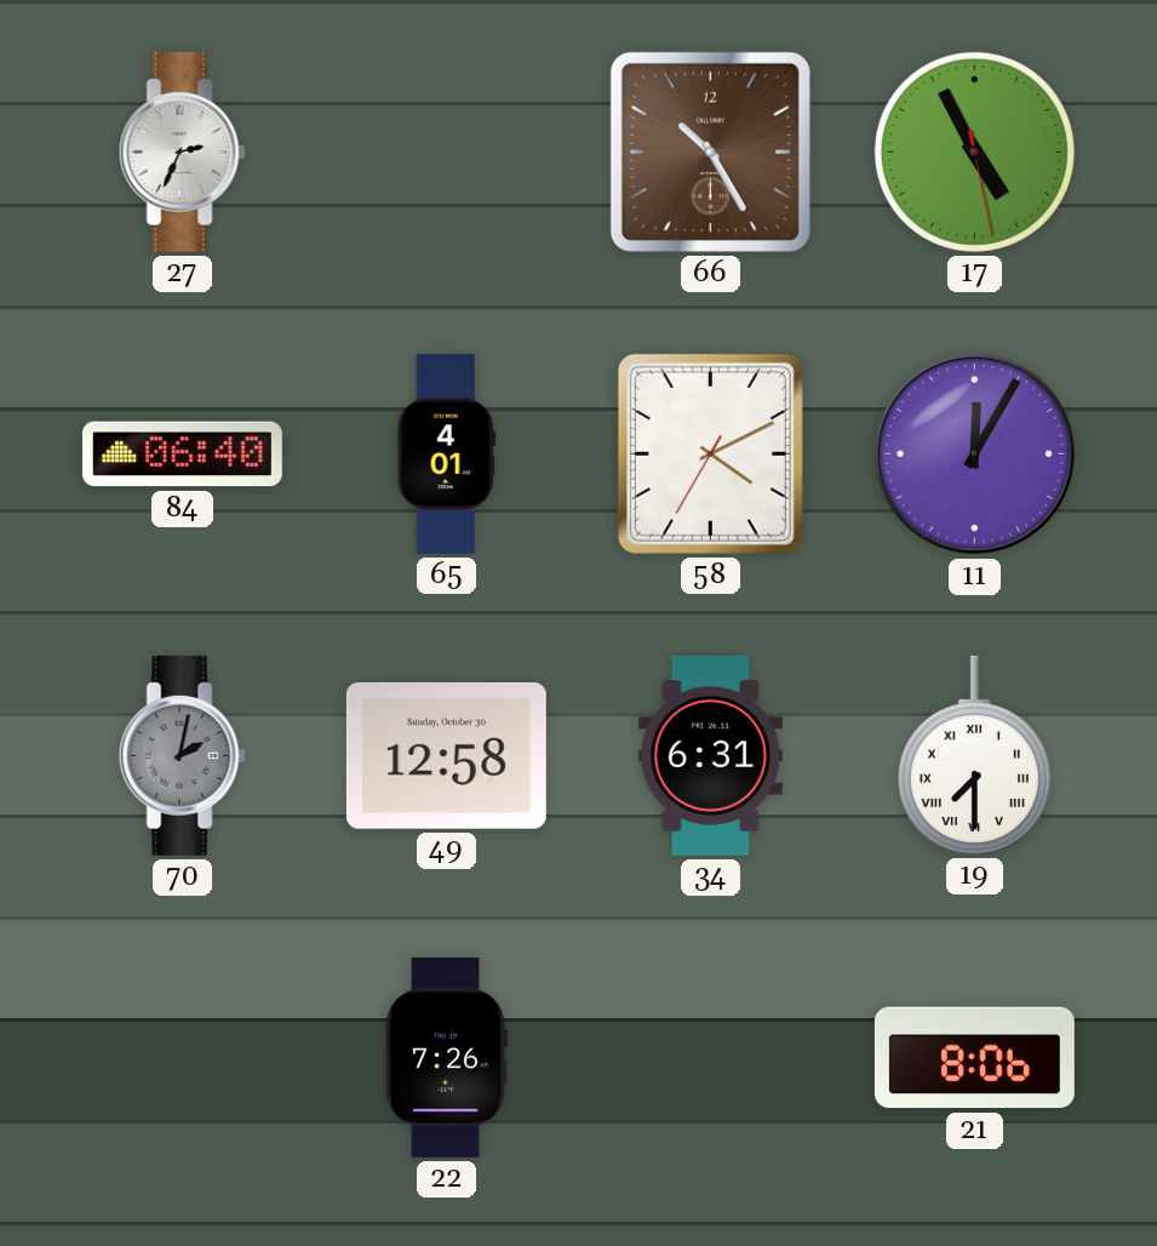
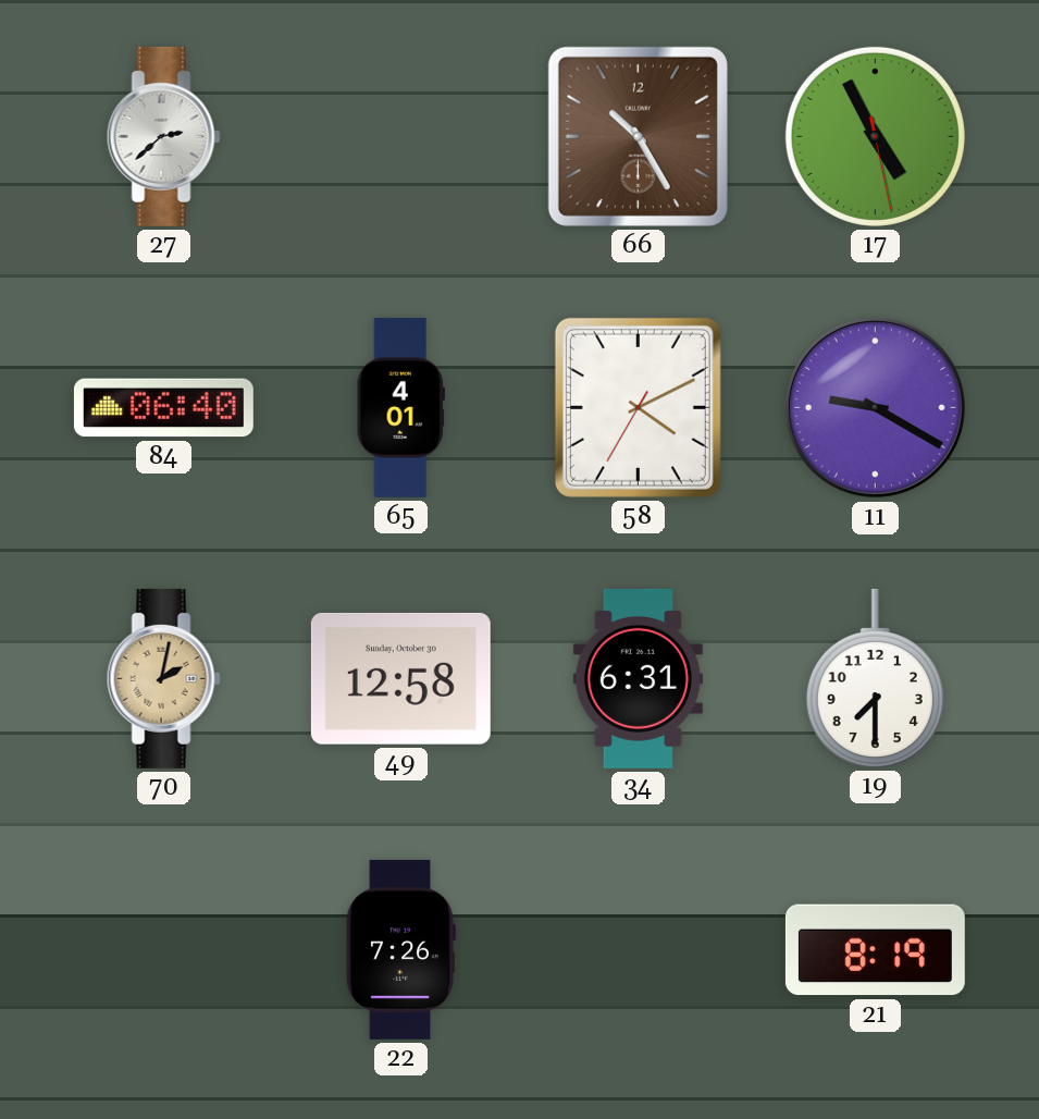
27: 2:34 -> 2:38
11: 12:05 -> 9:20
70 dial: grey -> champagne
19 numerals: Roman -> Arabic
21: 8:06 -> 8:19
